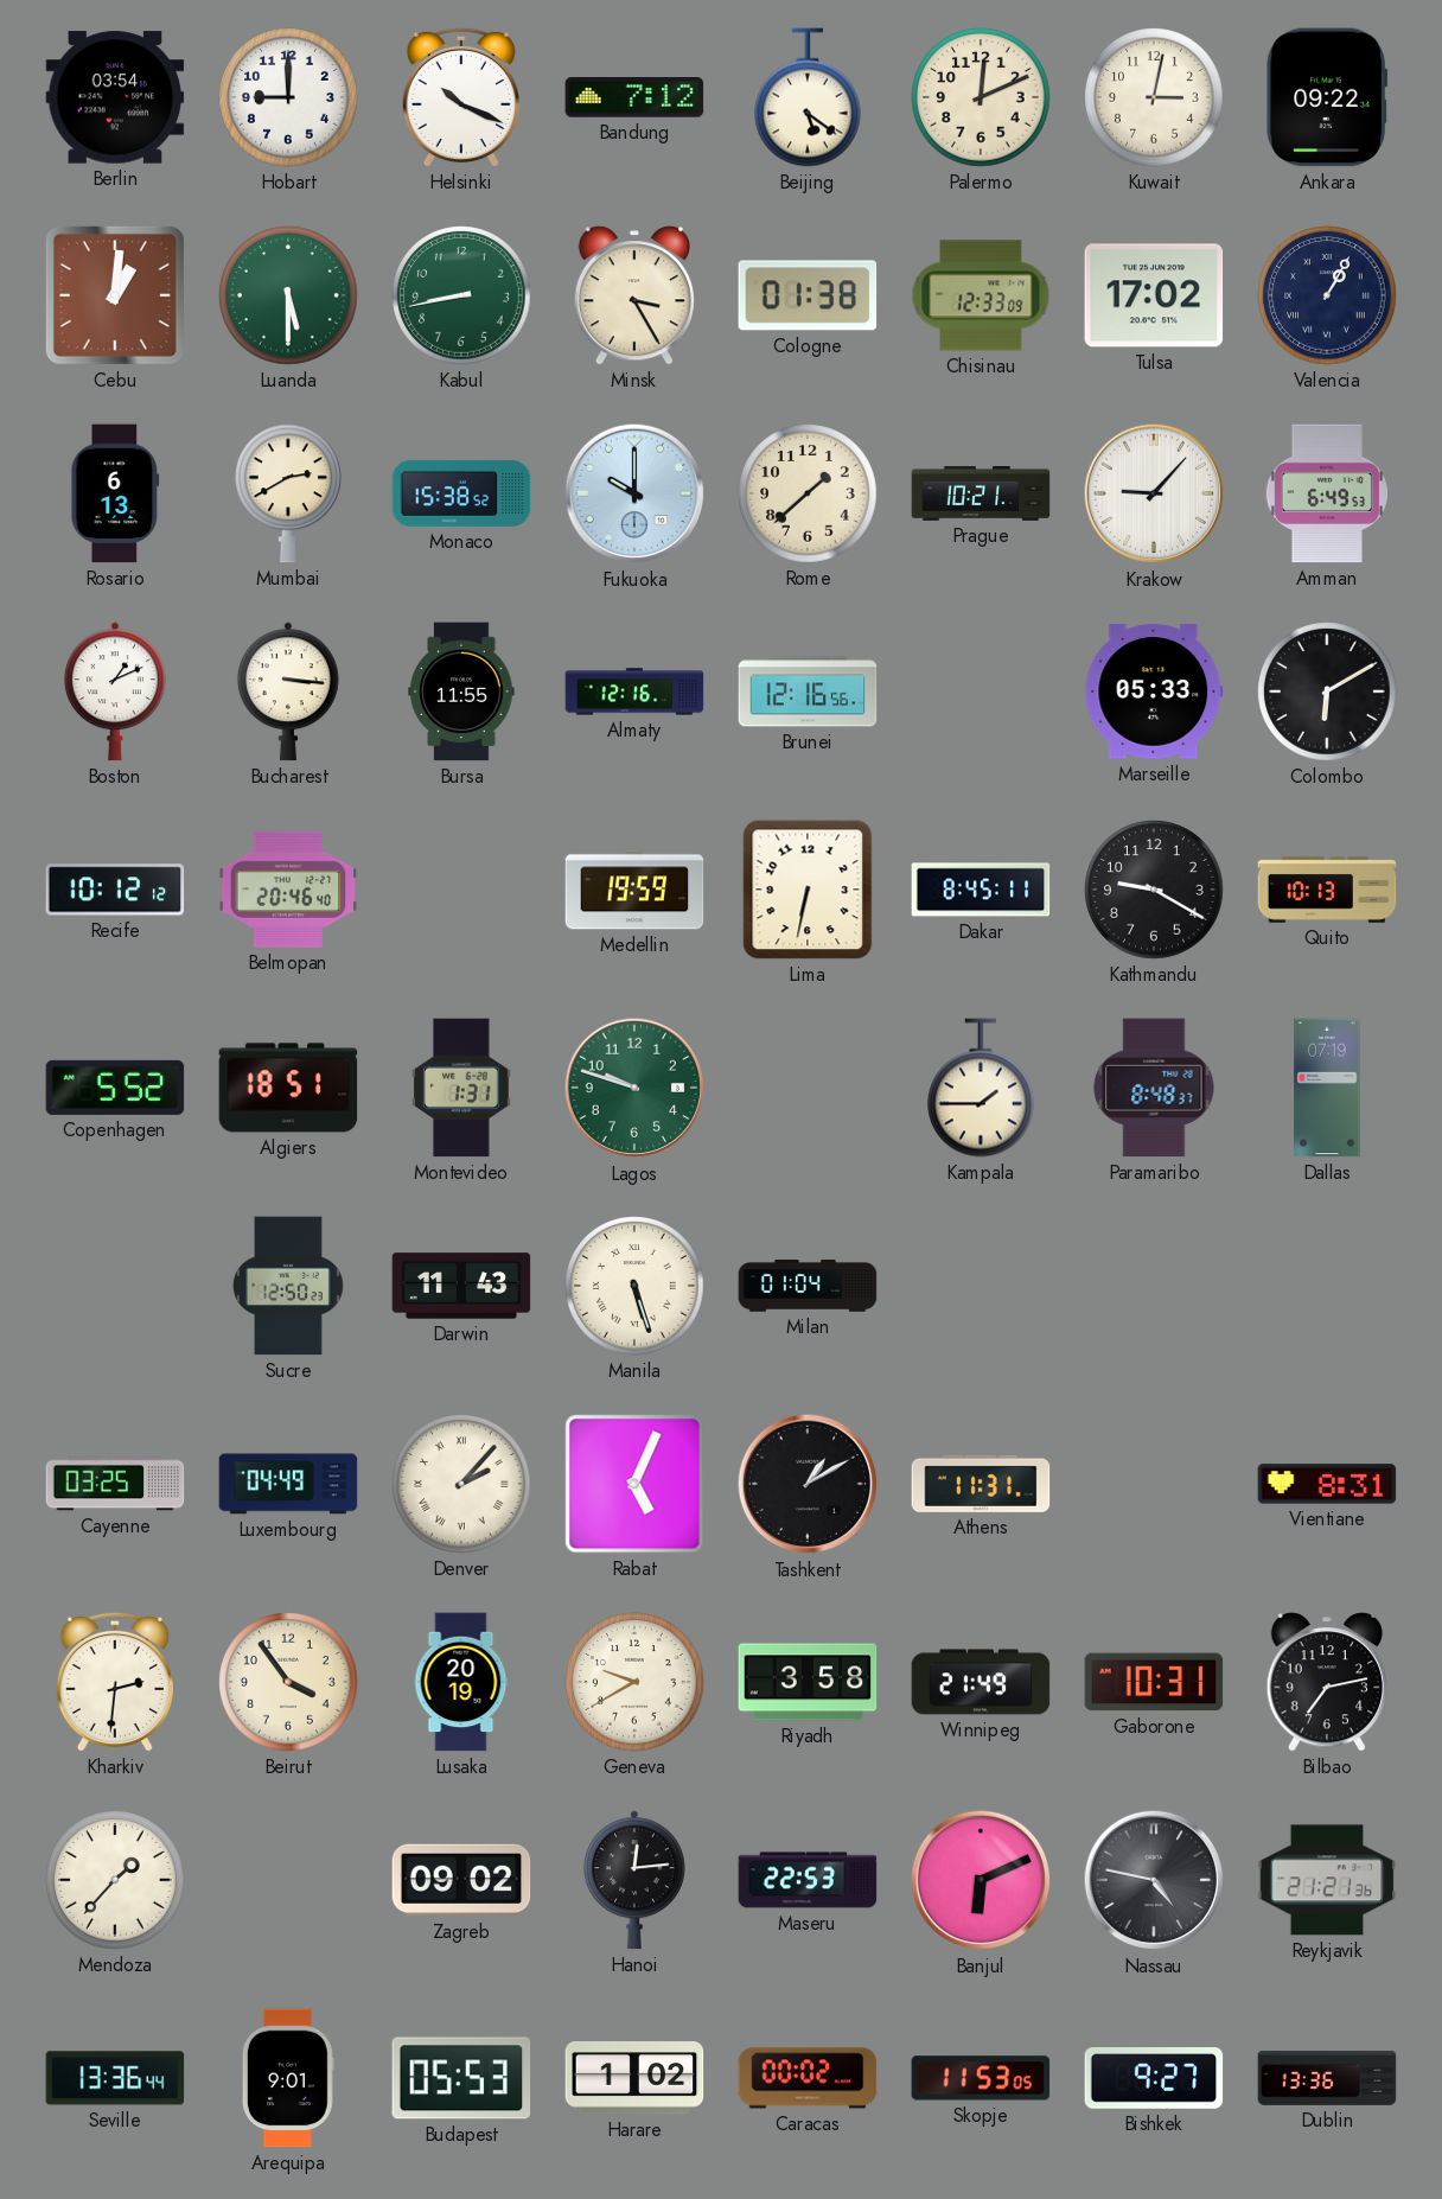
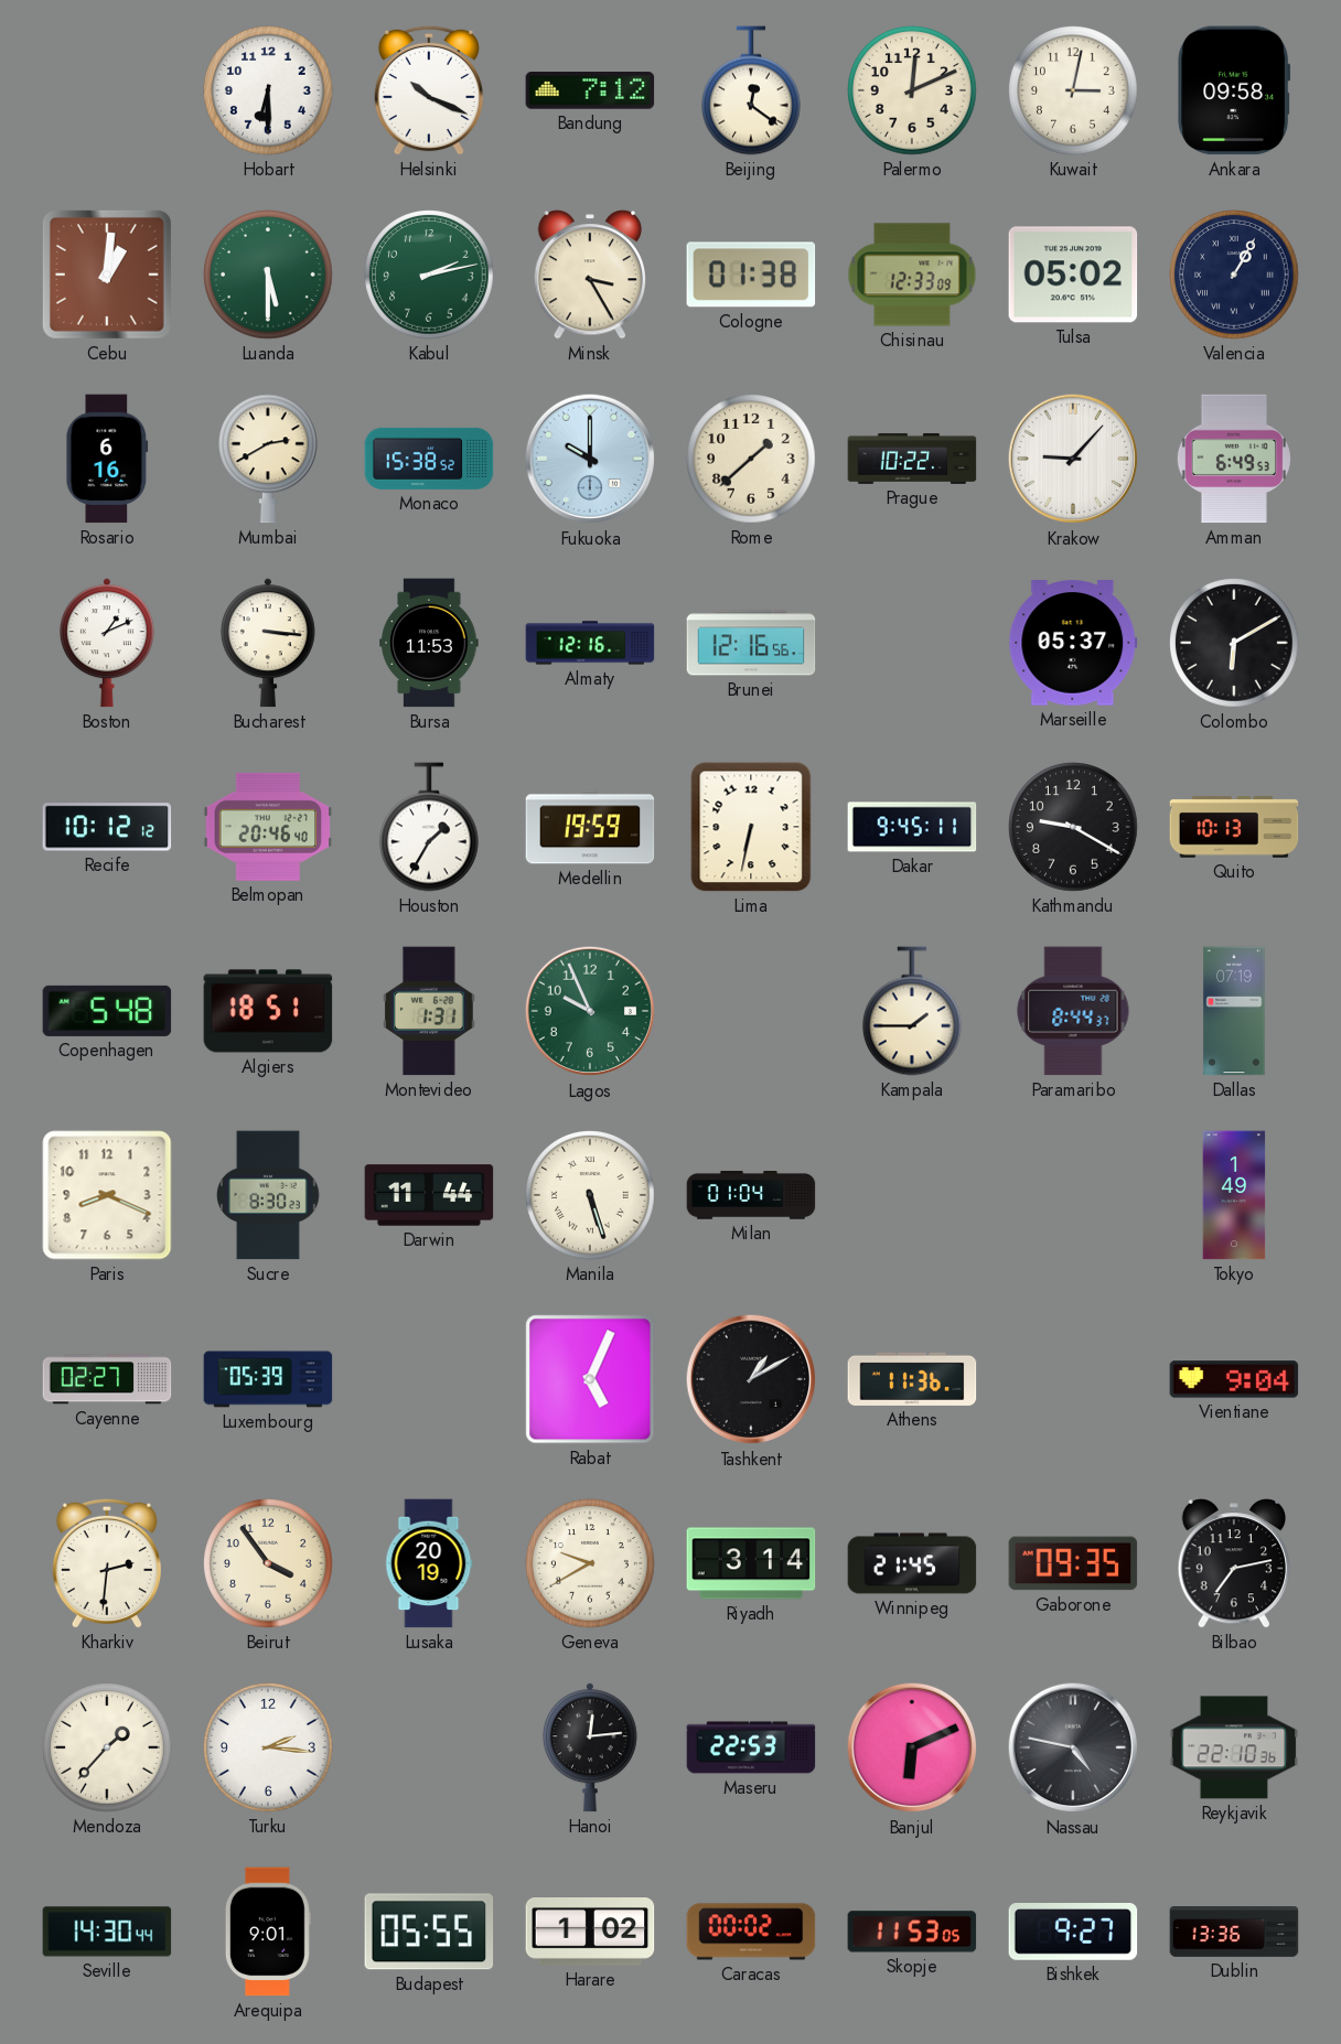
Berlin: 03:54 -> none
Hobart: 9:00 -> 6:30
Beijing: 5:21 -> 12:21
Ankara: 09:22 -> 09:58
Kabul: 8:43 -> 2:13
Tulsa: 17:02 -> 05:02
Rosario: 6:13 -> 6:16
Prague: 10:21 -> 10:22
Bursa: 11:55 -> 11:53
Marseille: 05:33 -> 05:37
Houston: none -> 1:35
Dakar: 8:45 -> 9:45
Copenhagen: 5:52 -> 5:48
Lagos: 9:48 -> 9:56
Paramaribo: 8:48 -> 8:44
Paris: none -> 8:19
Sucre: 12:50 -> 8:30
Darwin: 11:43 -> 11:44
Tokyo: none -> 1:49
Cayenne: 03:25 -> 02:27
Luxembourg: 04:49 -> 05:39
Denver: 2:07 -> none
Athens: 11:31 -> 11:36
Vientiane: 8:31 -> 9:04
Riyadh: 3:58 -> 3:14
Winnipeg: 21:49 -> 21:45
Gaborone: 10:31 -> 09:35
Turku: none -> 2:16
Zagreb: 09:02 -> none
Reykjavik: 21:21 -> 22:10
Seville: 13:36 -> 14:30
Budapest: 05:53 -> 05:55
